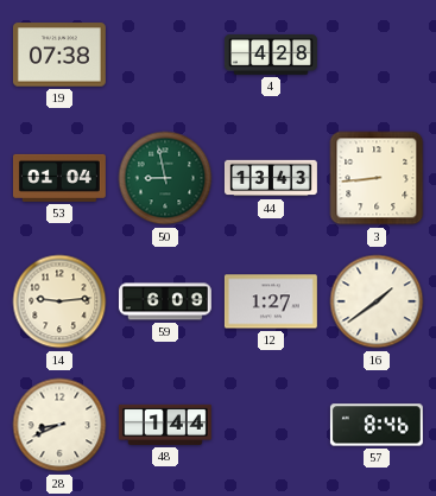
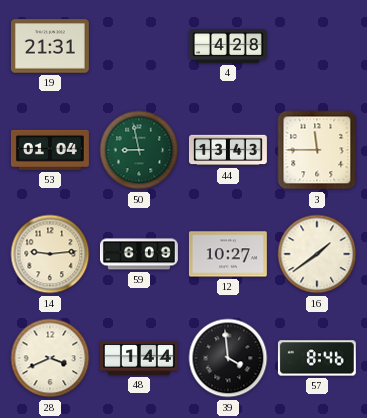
19: 07:38 -> 21:31
3: 8:44 -> 11:45
12: 1:27 -> 10:27
28: 8:41 -> 3:41
39: none -> 3:59
